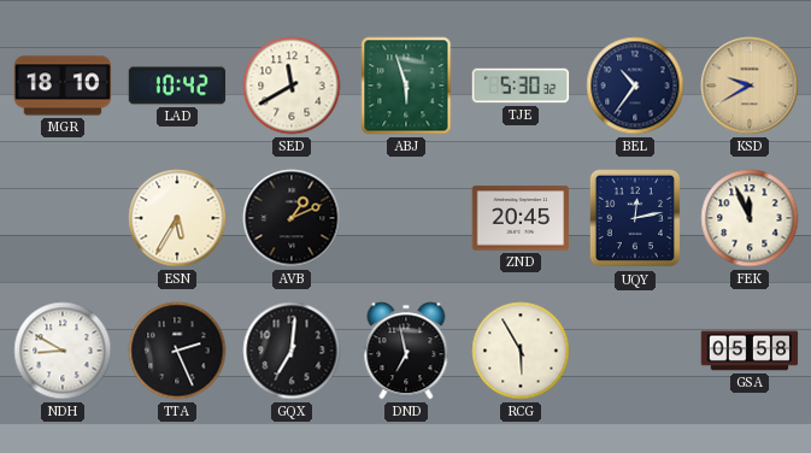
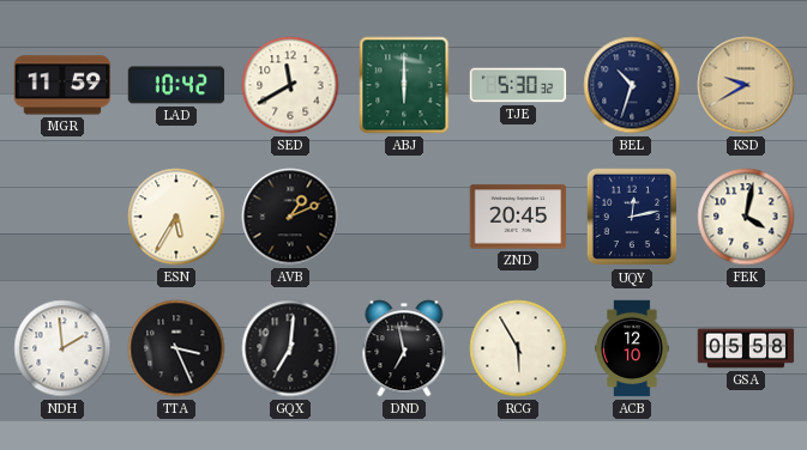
MGR: 18:10 -> 11:59
ABJ: 5:57 -> 6:00
BEL: 10:36 -> 10:33
FEK: 11:56 -> 4:02
NDH: 8:50 -> 1:59
TTA: 2:26 -> 3:26
ACB: none -> 12:10
